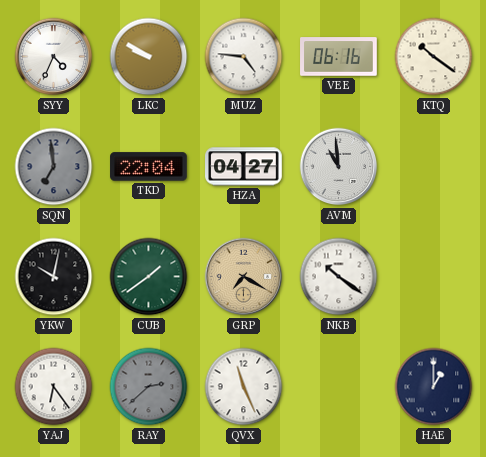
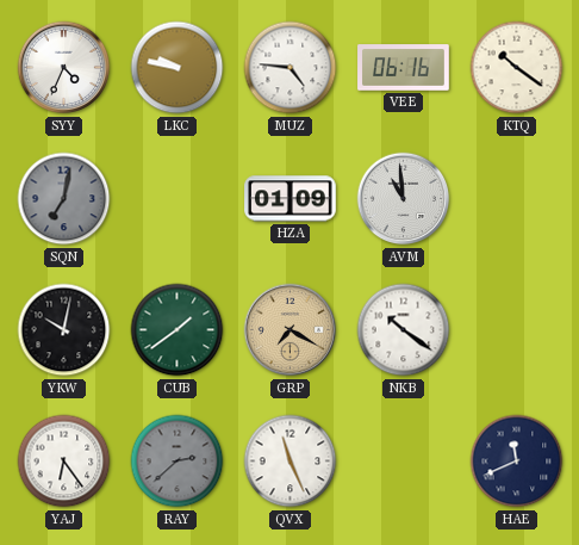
LKC: 9:50 -> 9:47
SQN: 6:59 -> 7:02
TKD: 22:04 -> none
HZA: 04:27 -> 01:09
HAE: 1:00 -> 11:41
